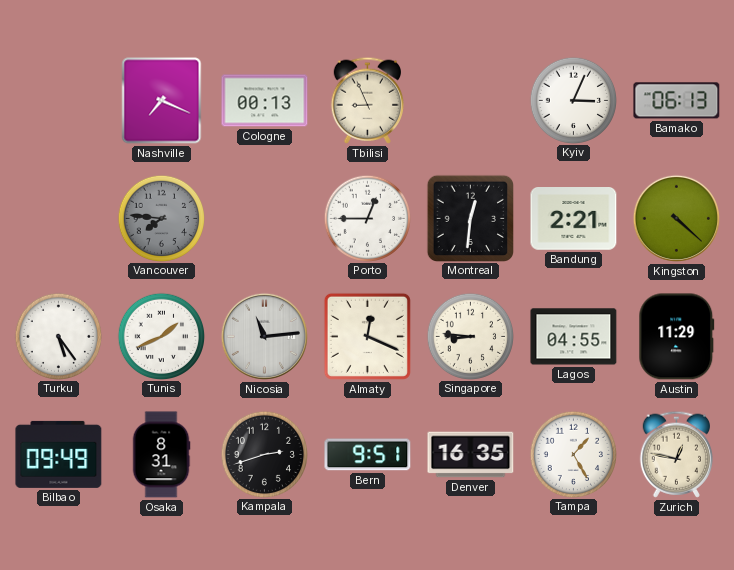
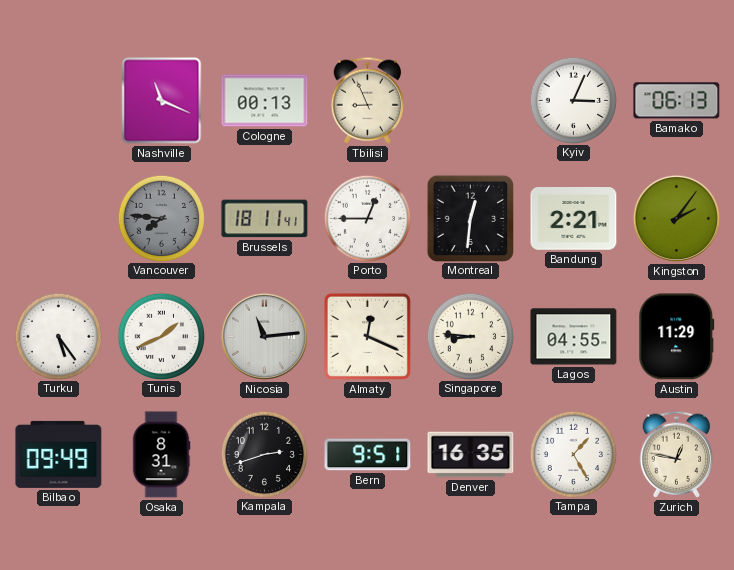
Nashville: 7:19 -> 11:19
Brussels: none -> 18:11
Kingston: 4:22 -> 2:06
